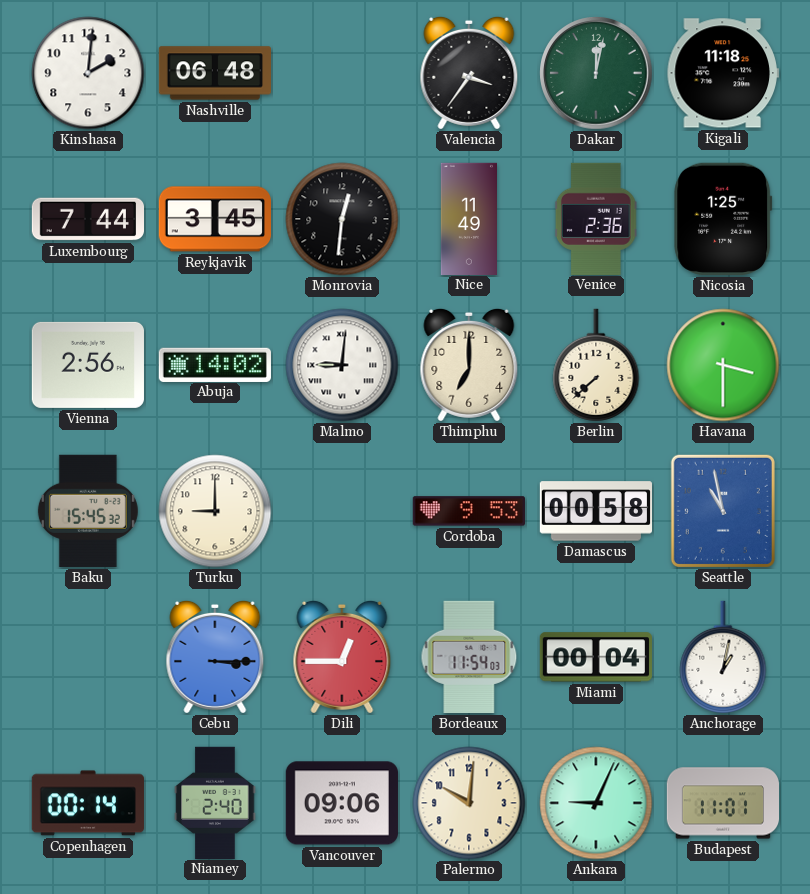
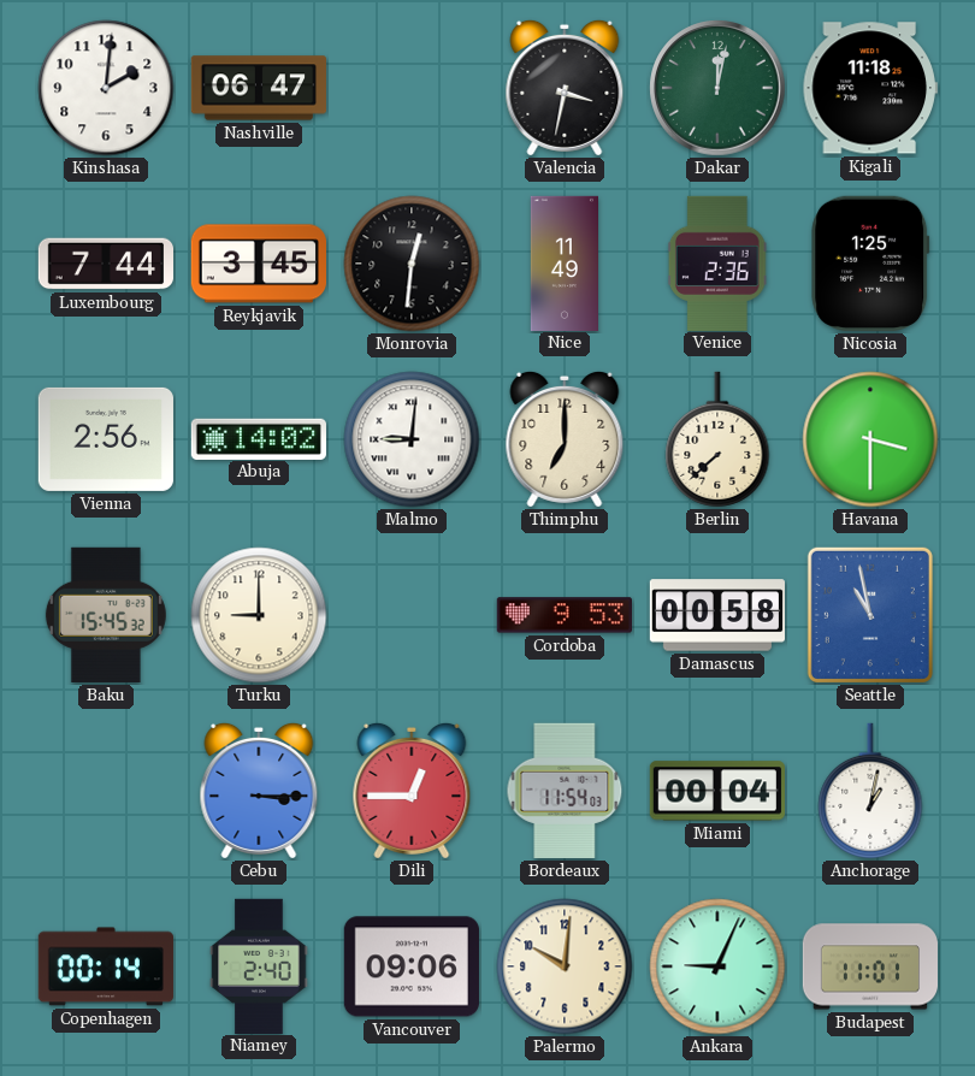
Nashville: 06:48 -> 06:47
Valencia: 3:36 -> 3:32
